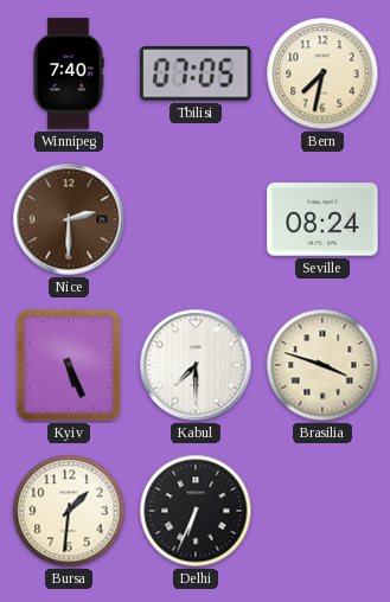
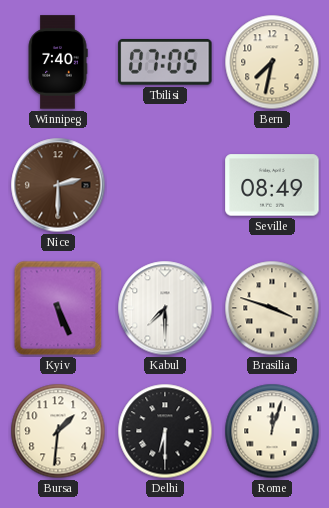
Seville: 08:24 -> 08:49
Delhi: 6:34 -> 6:30
Rome: none -> 12:03
